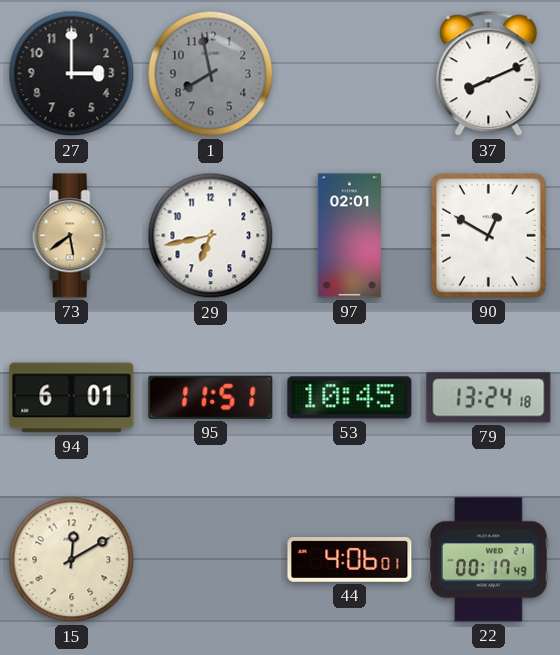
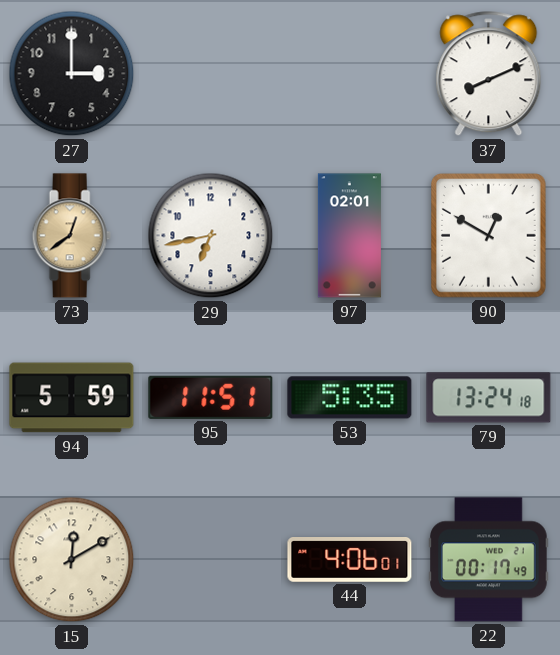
1: 7:58 -> none
73: 5:39 -> 12:39
94: 6:01 -> 5:59
53: 10:45 -> 5:35
